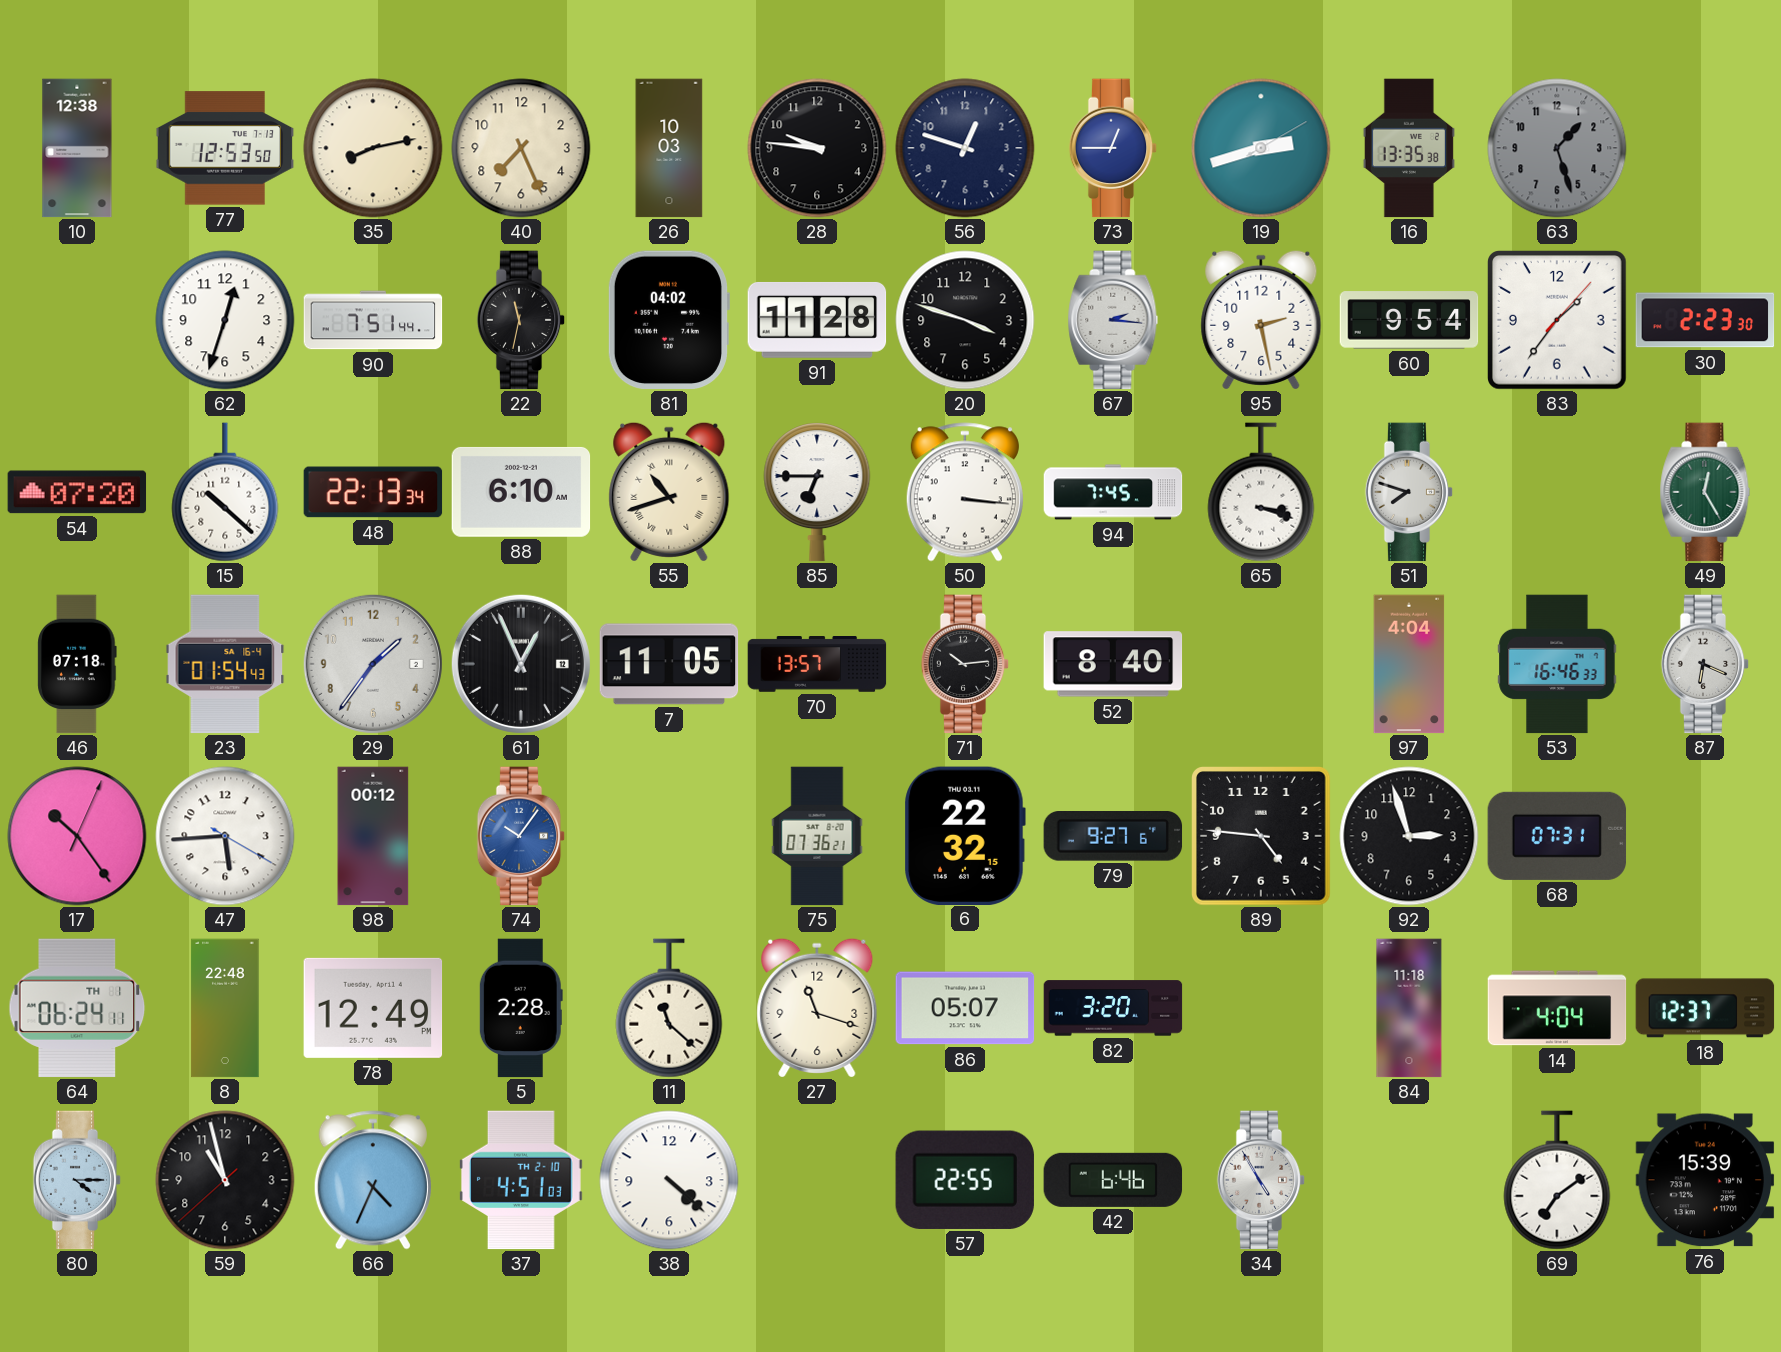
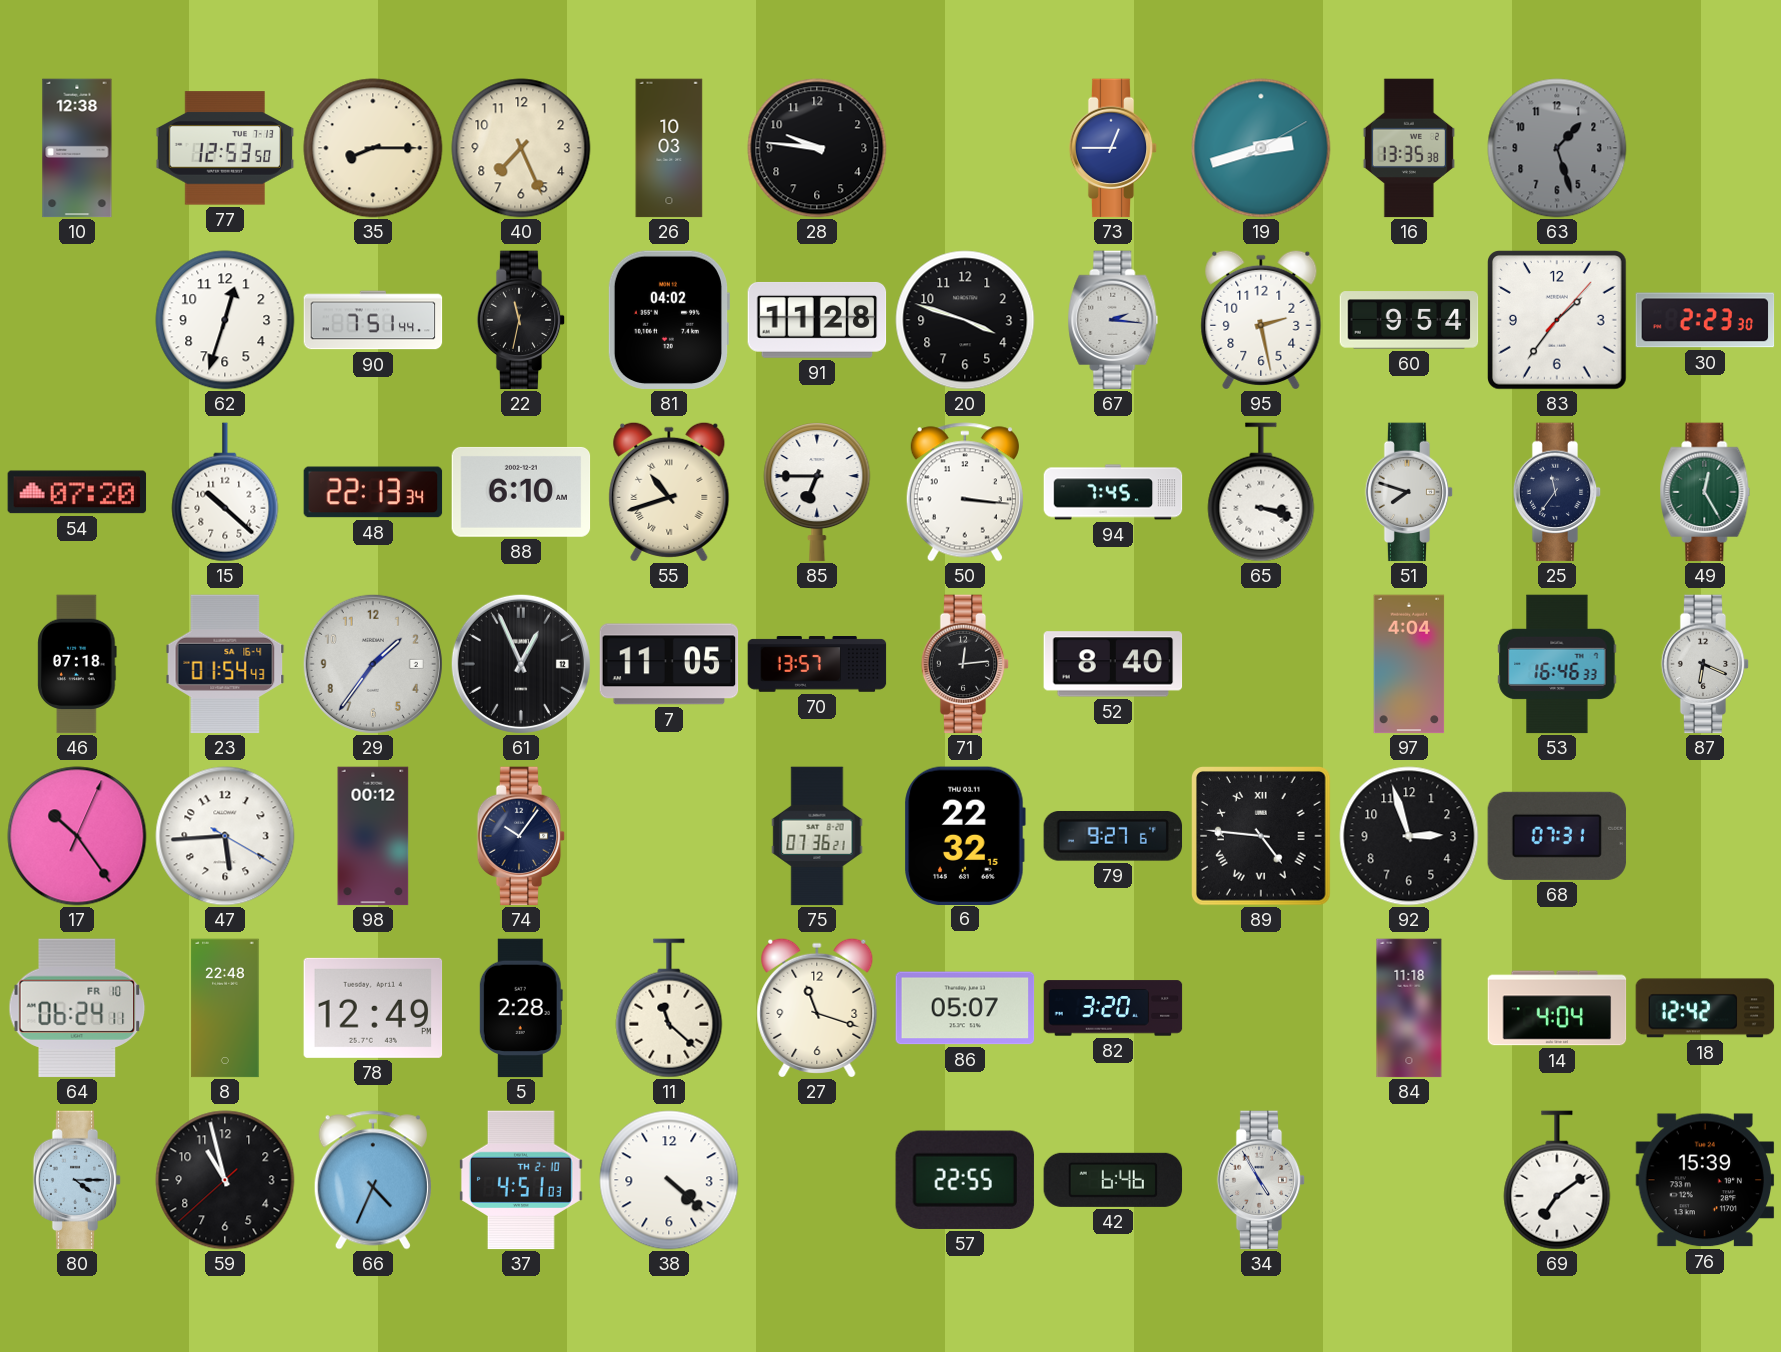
35: 8:13 -> 8:15
56: 12:48 -> none
25: none -> 11:36
71: 10:14 -> 12:14
74 dial: blue -> navy
89 numerals: Arabic -> Roman
64 date: TH 1 -> FR 10
18: 12:37 -> 12:42
